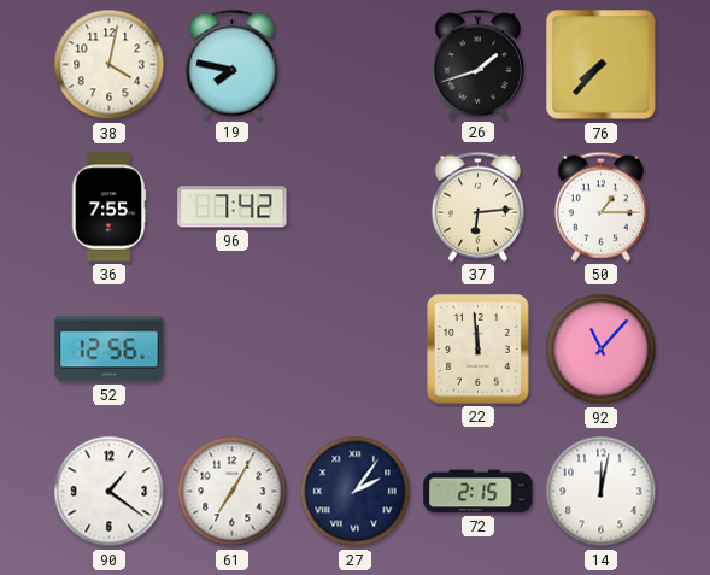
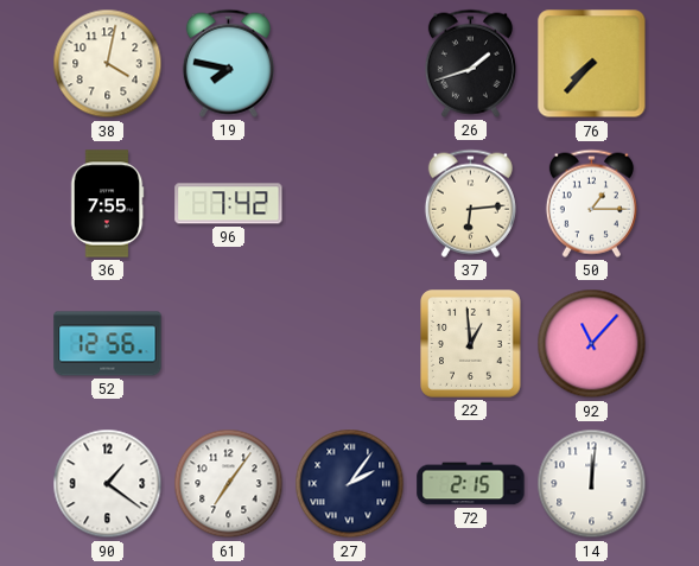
22: 11:59 -> 12:59
61: 7:05 -> 7:06
14: 12:02 -> 12:01
